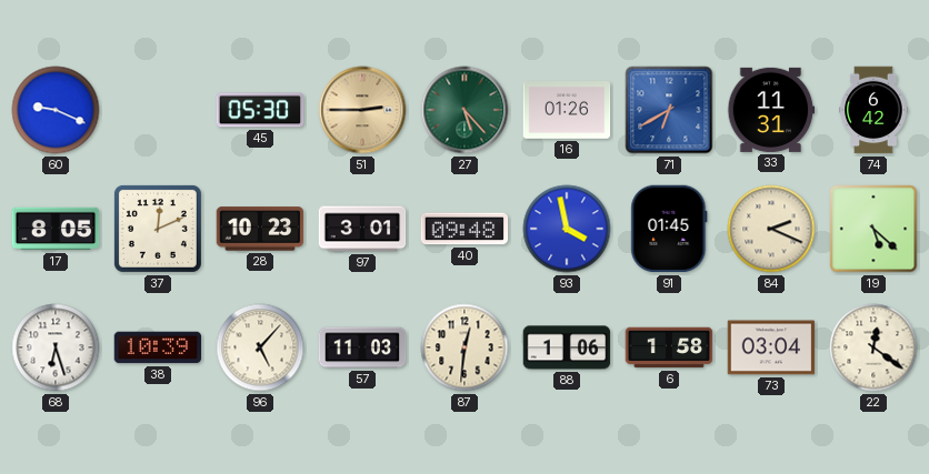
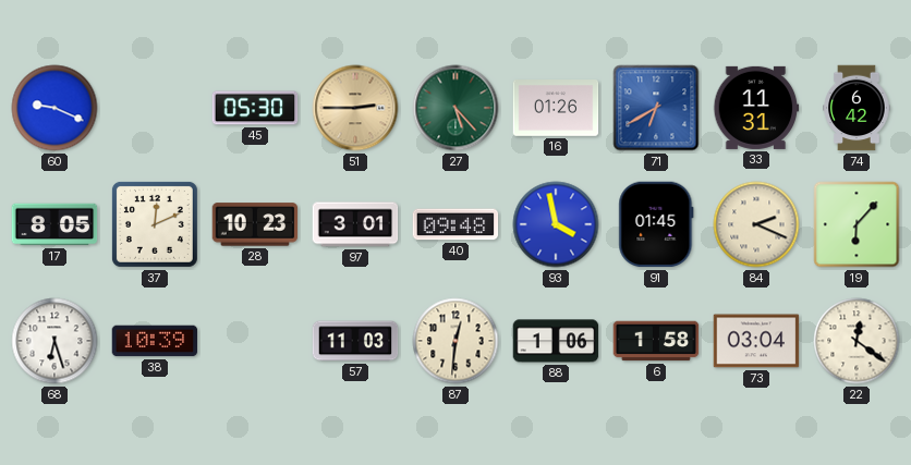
19: 5:22 -> 6:07
96: 5:07 -> none
